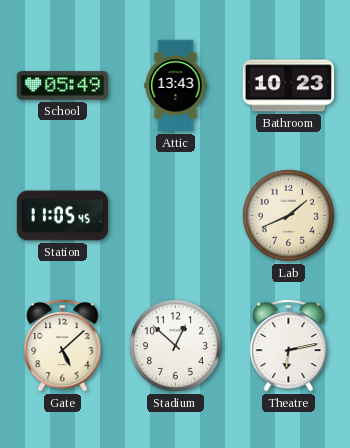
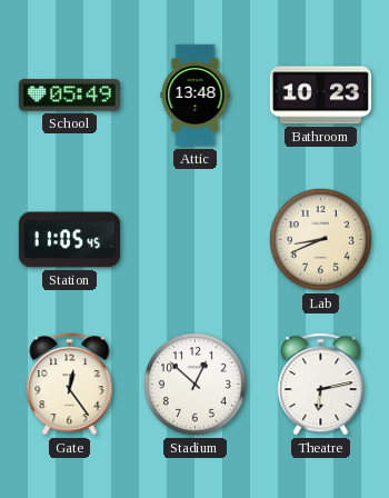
Attic: 13:43 -> 13:48
Lab: 1:41 -> 8:41
Gate: 5:08 -> 12:24
